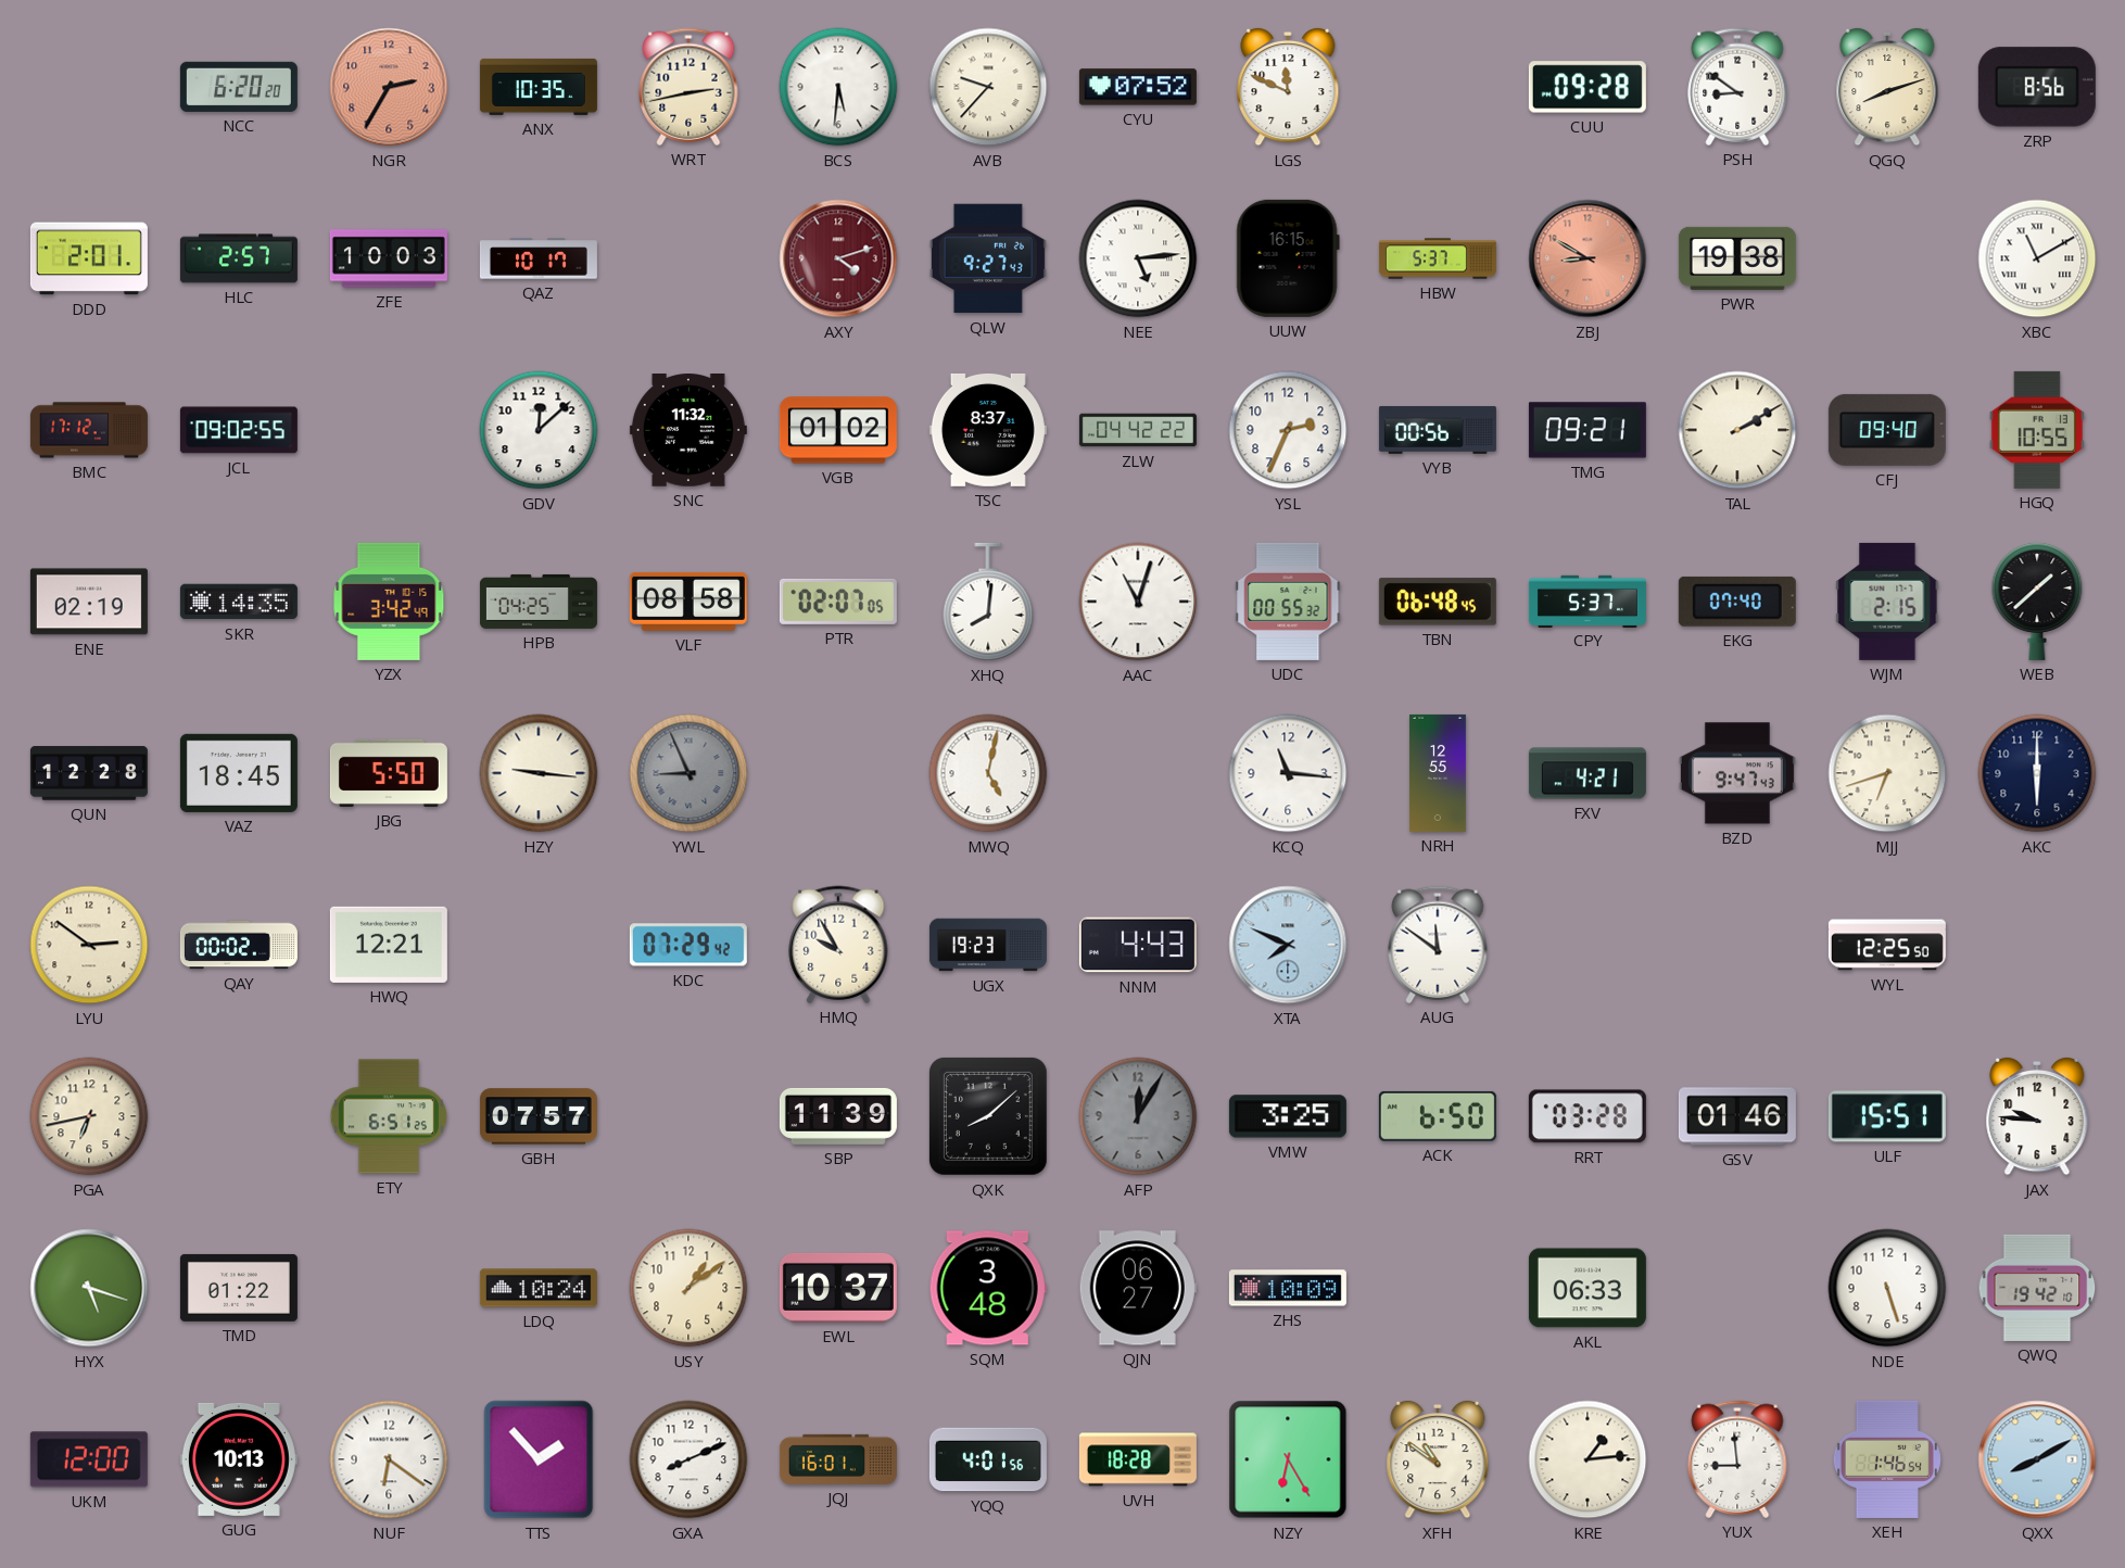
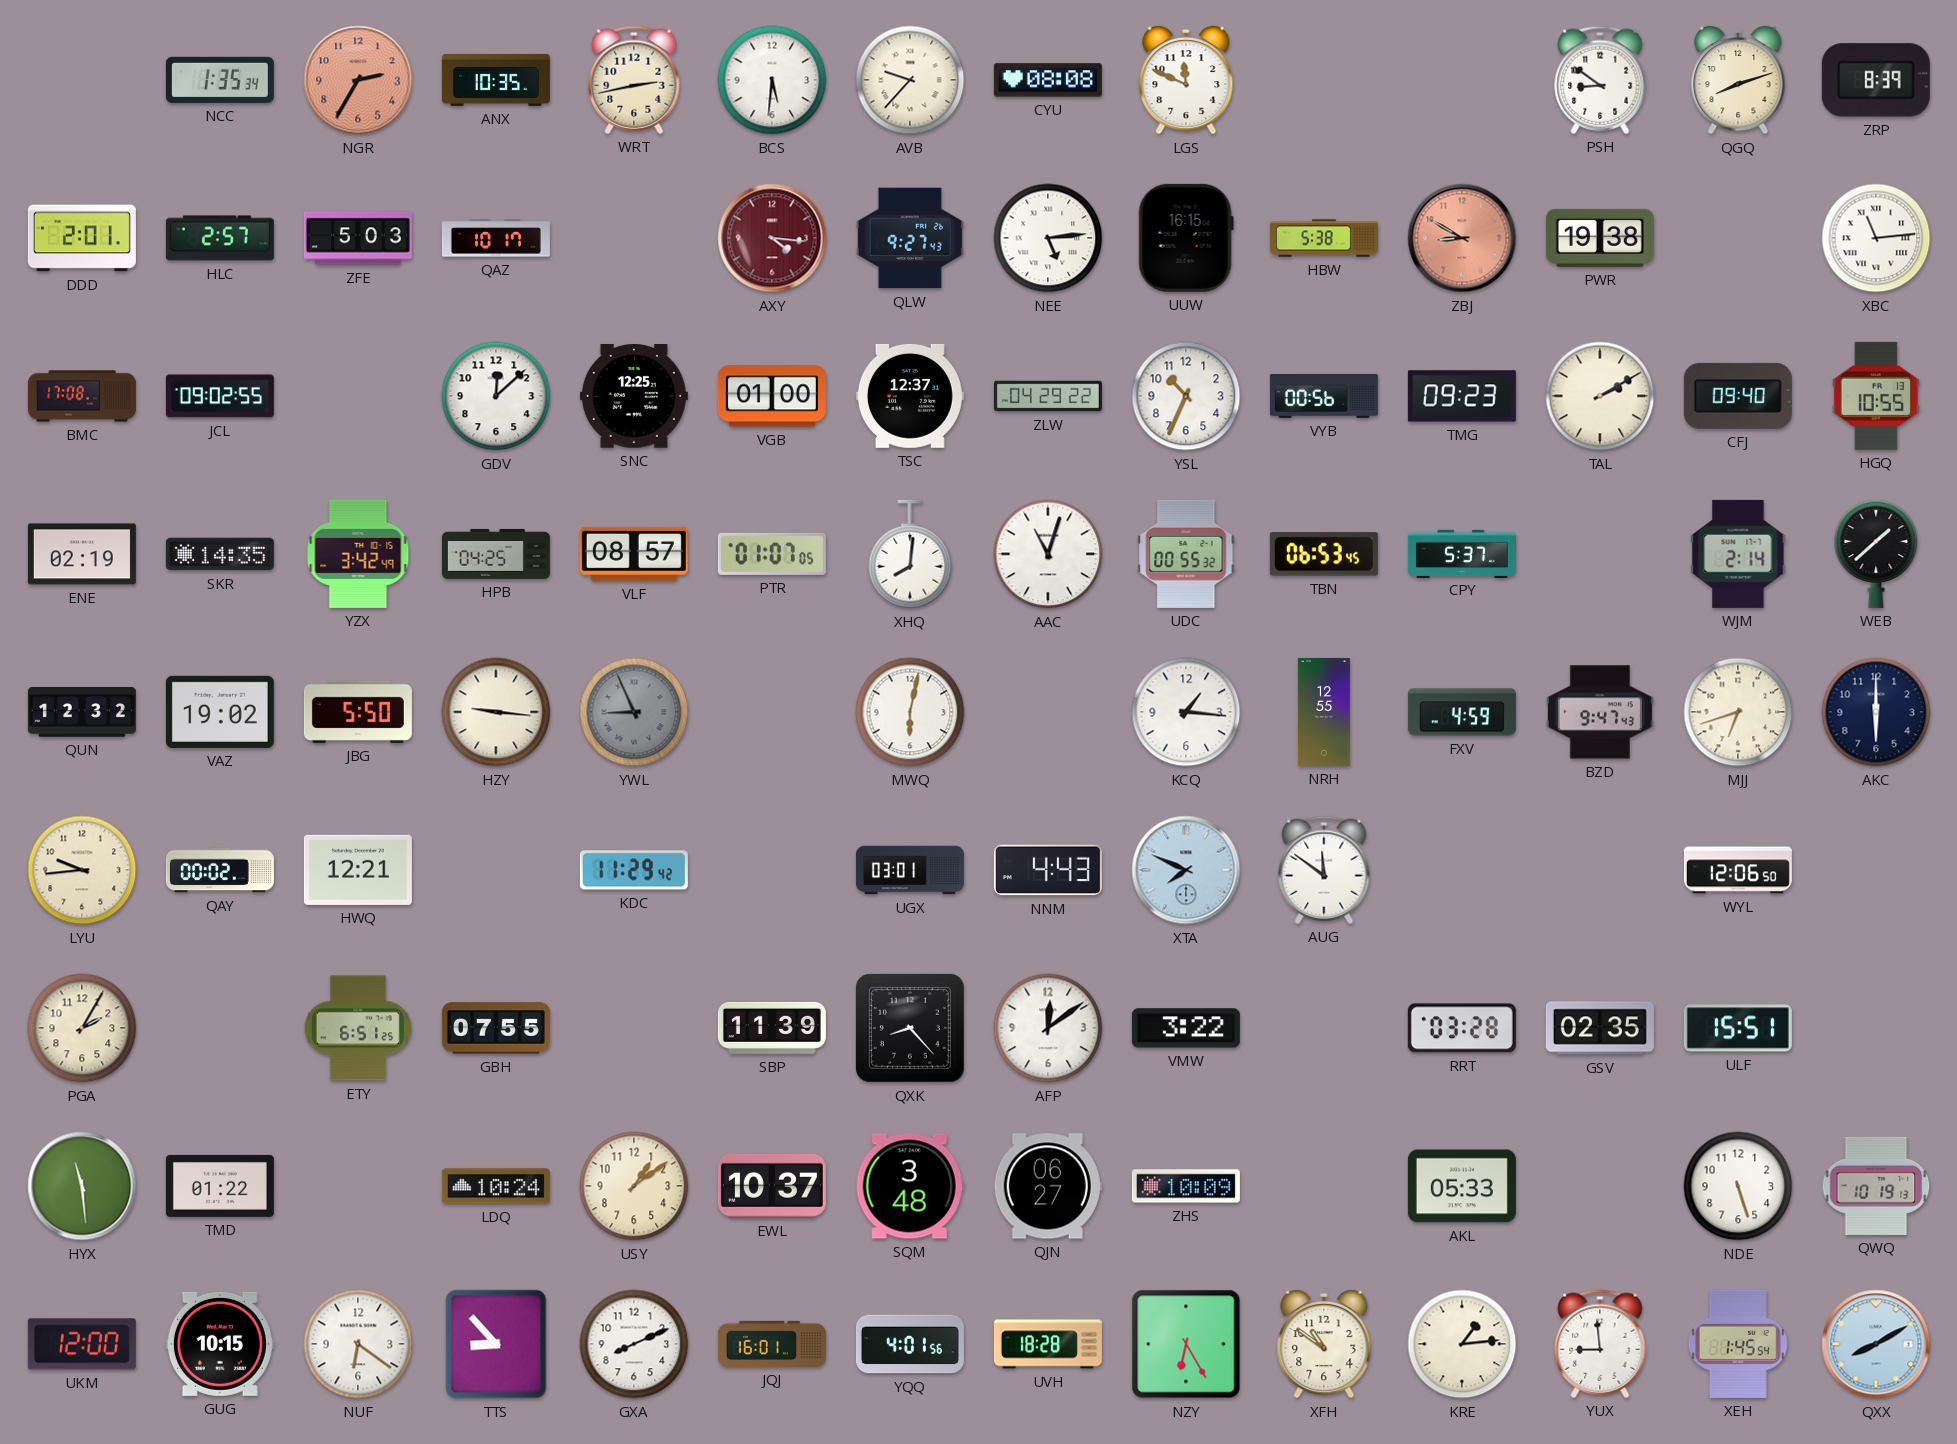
NCC: 6:20 -> 1:35
CYU: 07:52 -> 08:08
CUU: 09:28 -> none
ZRP: 8:56 -> 8:39
ZFE: 10:03 -> 5:03
AXY: 4:12 -> 4:16
HBW: 5:37 -> 5:38
XBC: 11:10 -> 11:14
BMC: 17:12 -> 17:08
SNC: 11:32 -> 12:25
VGB: 01:02 -> 01:00
TSC: 8:37 -> 12:37
ZLW: 04:42 -> 04:29
YSL: 2:34 -> 10:34
TMG: 09:21 -> 09:23
VLF: 08:58 -> 08:57
PTR: 02:07 -> 01:07
TBN: 06:48 -> 06:53
EKG: 07:40 -> none
WJM: 2:15 -> 2:14
QUN: 12:28 -> 12:32
VAZ: 18:45 -> 19:02
MWQ: 5:02 -> 6:02
KCQ: 11:16 -> 1:16
FXV: 4:21 -> 4:59
LYU: 2:51 -> 9:44
KDC: 07:29 -> 11:29
HMQ: 9:55 -> none
UGX: 19:23 -> 03:01
WYL: 12:25 -> 12:06
PGA: 6:43 -> 2:05
GBH: 07:57 -> 07:55
QXK: 8:08 -> 8:23
AFP: 12:05 -> 12:09
AFP dial: grey -> white
VMW: 3:25 -> 3:22
ACK: 6:50 -> none
GSV: 01:46 -> 02:35
JAX: 9:46 -> none
HYX: 5:18 -> 11:29
AKL: 06:33 -> 05:33
QWQ: 19:42 -> 10:19
GUG: 10:13 -> 10:15
TTS: 1:53 -> 8:53
XEH: 1:46 -> 1:45
